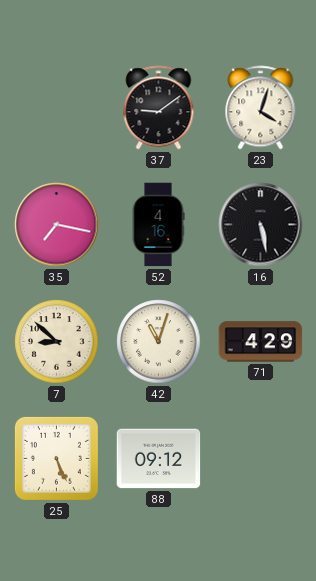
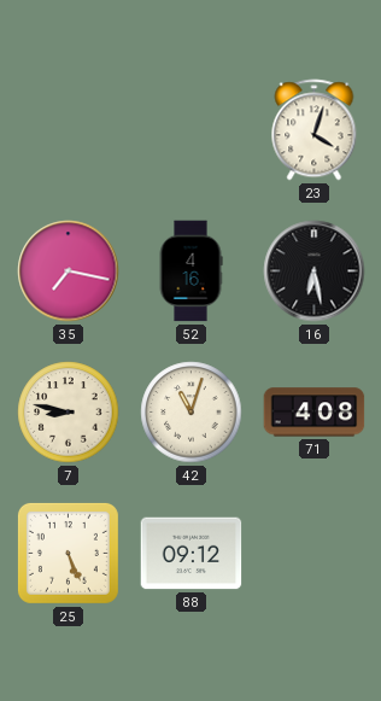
37: 9:09 -> none
16: 5:28 -> 6:28
7: 8:52 -> 8:47
71: 4:29 -> 4:08
